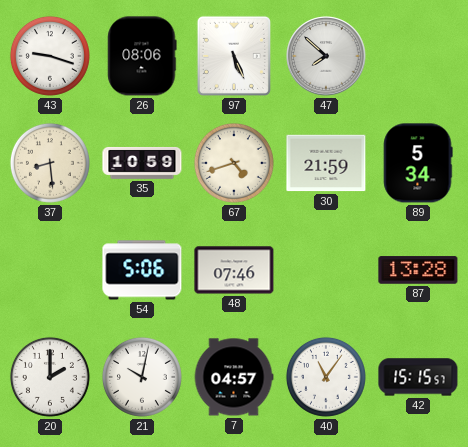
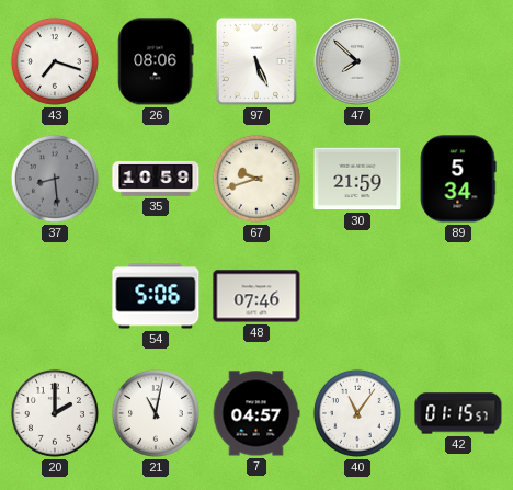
43: 9:18 -> 7:18
37 dial: cream -> grey
67: 4:42 -> 9:42
87: 13:28 -> none
21: 10:02 -> 11:02
42: 15:15 -> 01:15
